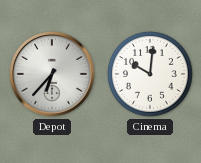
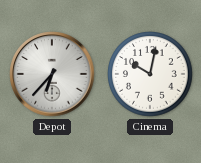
Cinema: 10:01 -> 10:02
